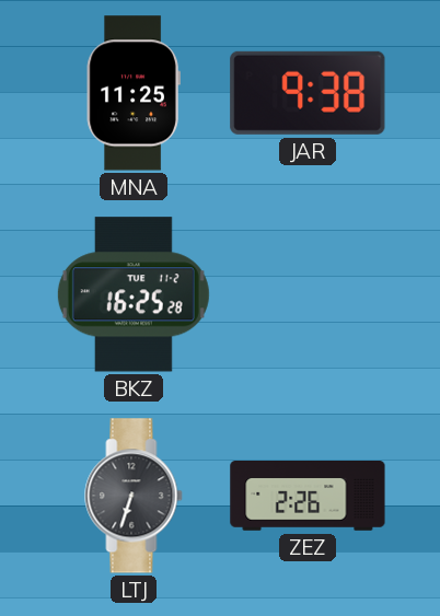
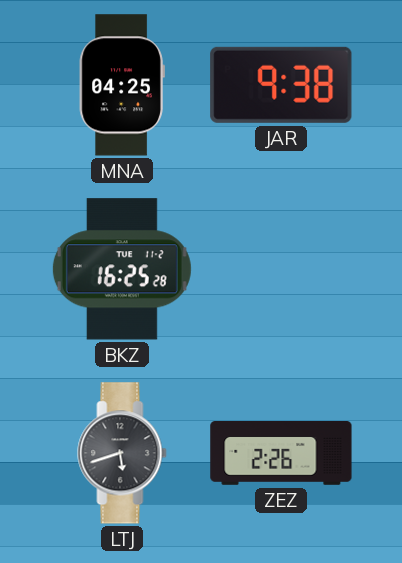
MNA: 11:25 -> 04:25
LTJ: 6:33 -> 5:42
